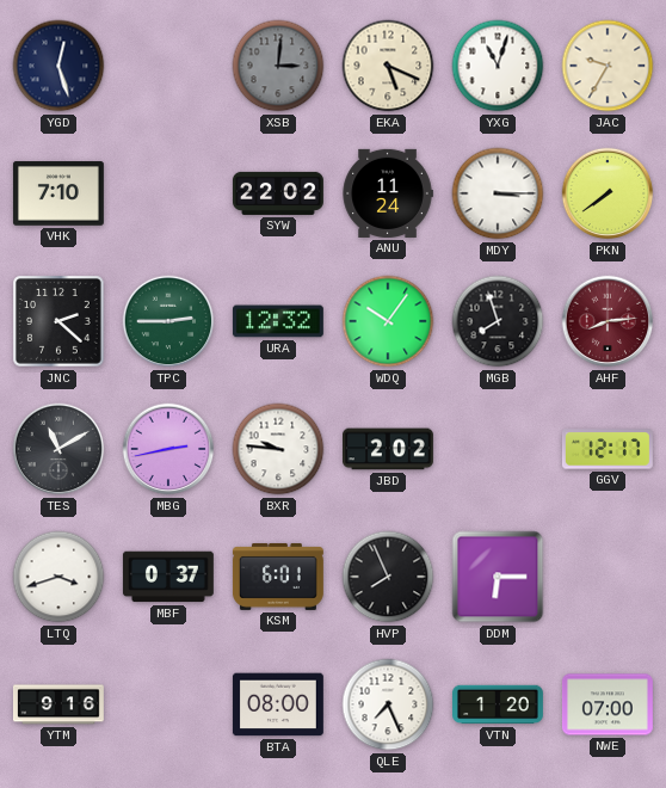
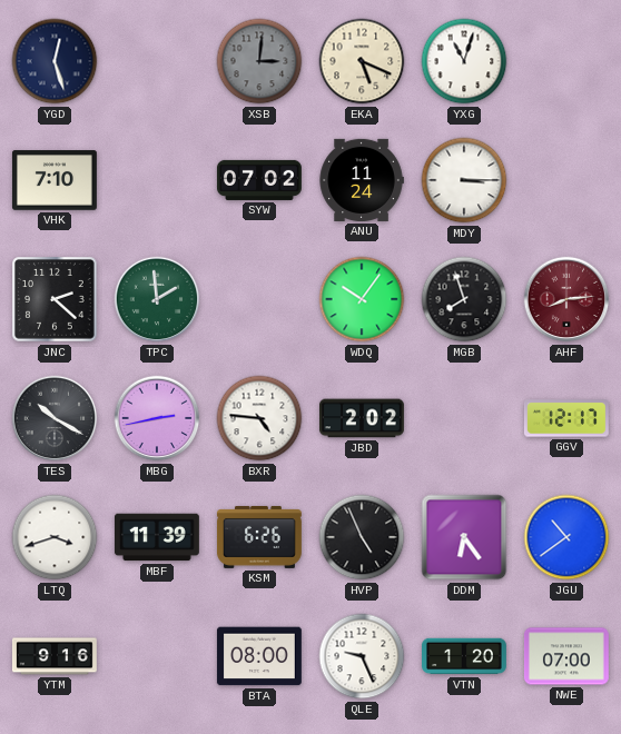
JAC: 9:35 -> none
SYW: 22:02 -> 07:02
PKN: 7:39 -> none
TPC: 2:45 -> 1:59
URA: 12:32 -> none
TES: 11:10 -> 10:20
BXR: 9:46 -> 4:46
MBF: 0:37 -> 11:39
KSM: 6:01 -> 6:26
HVP: 7:56 -> 4:56
DDM: 6:15 -> 6:24
JGU: none -> 10:39
QLE: 7:26 -> 9:26
